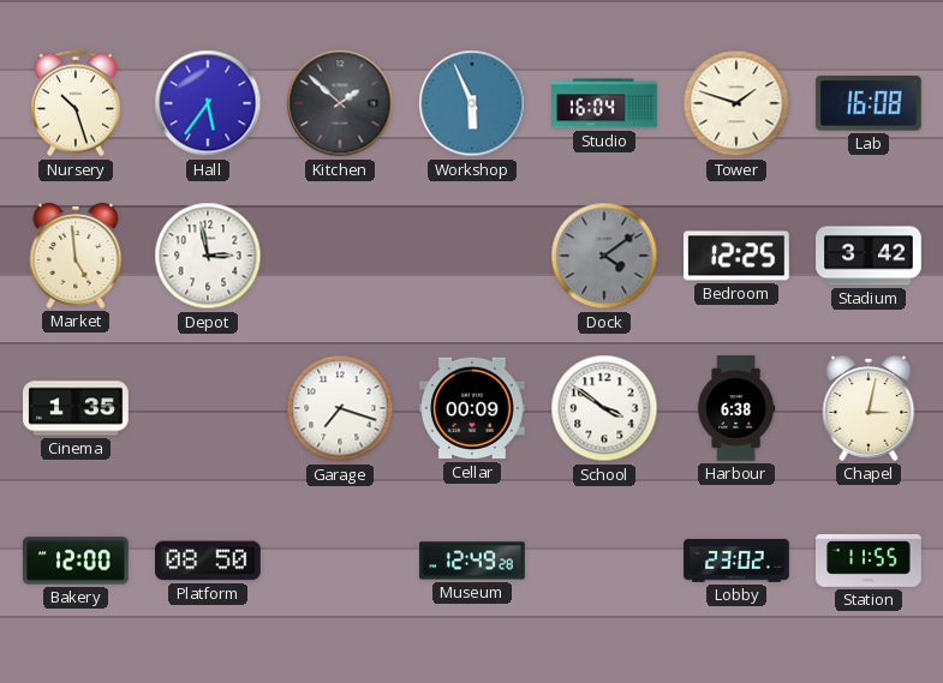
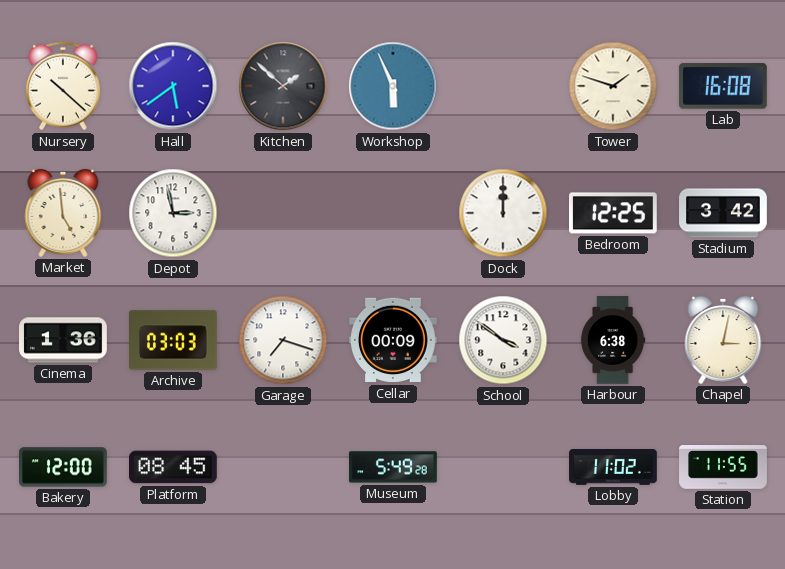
Nursery: 10:27 -> 10:22
Hall: 5:36 -> 5:39
Studio: 16:04 -> none
Dock: 4:09 -> 12:00
Dock dial: grey -> white
Cinema: 1:35 -> 1:36
Archive: none -> 03:03
Platform: 08:50 -> 08:45
Museum: 12:49 -> 5:49
Lobby: 23:02 -> 11:02
